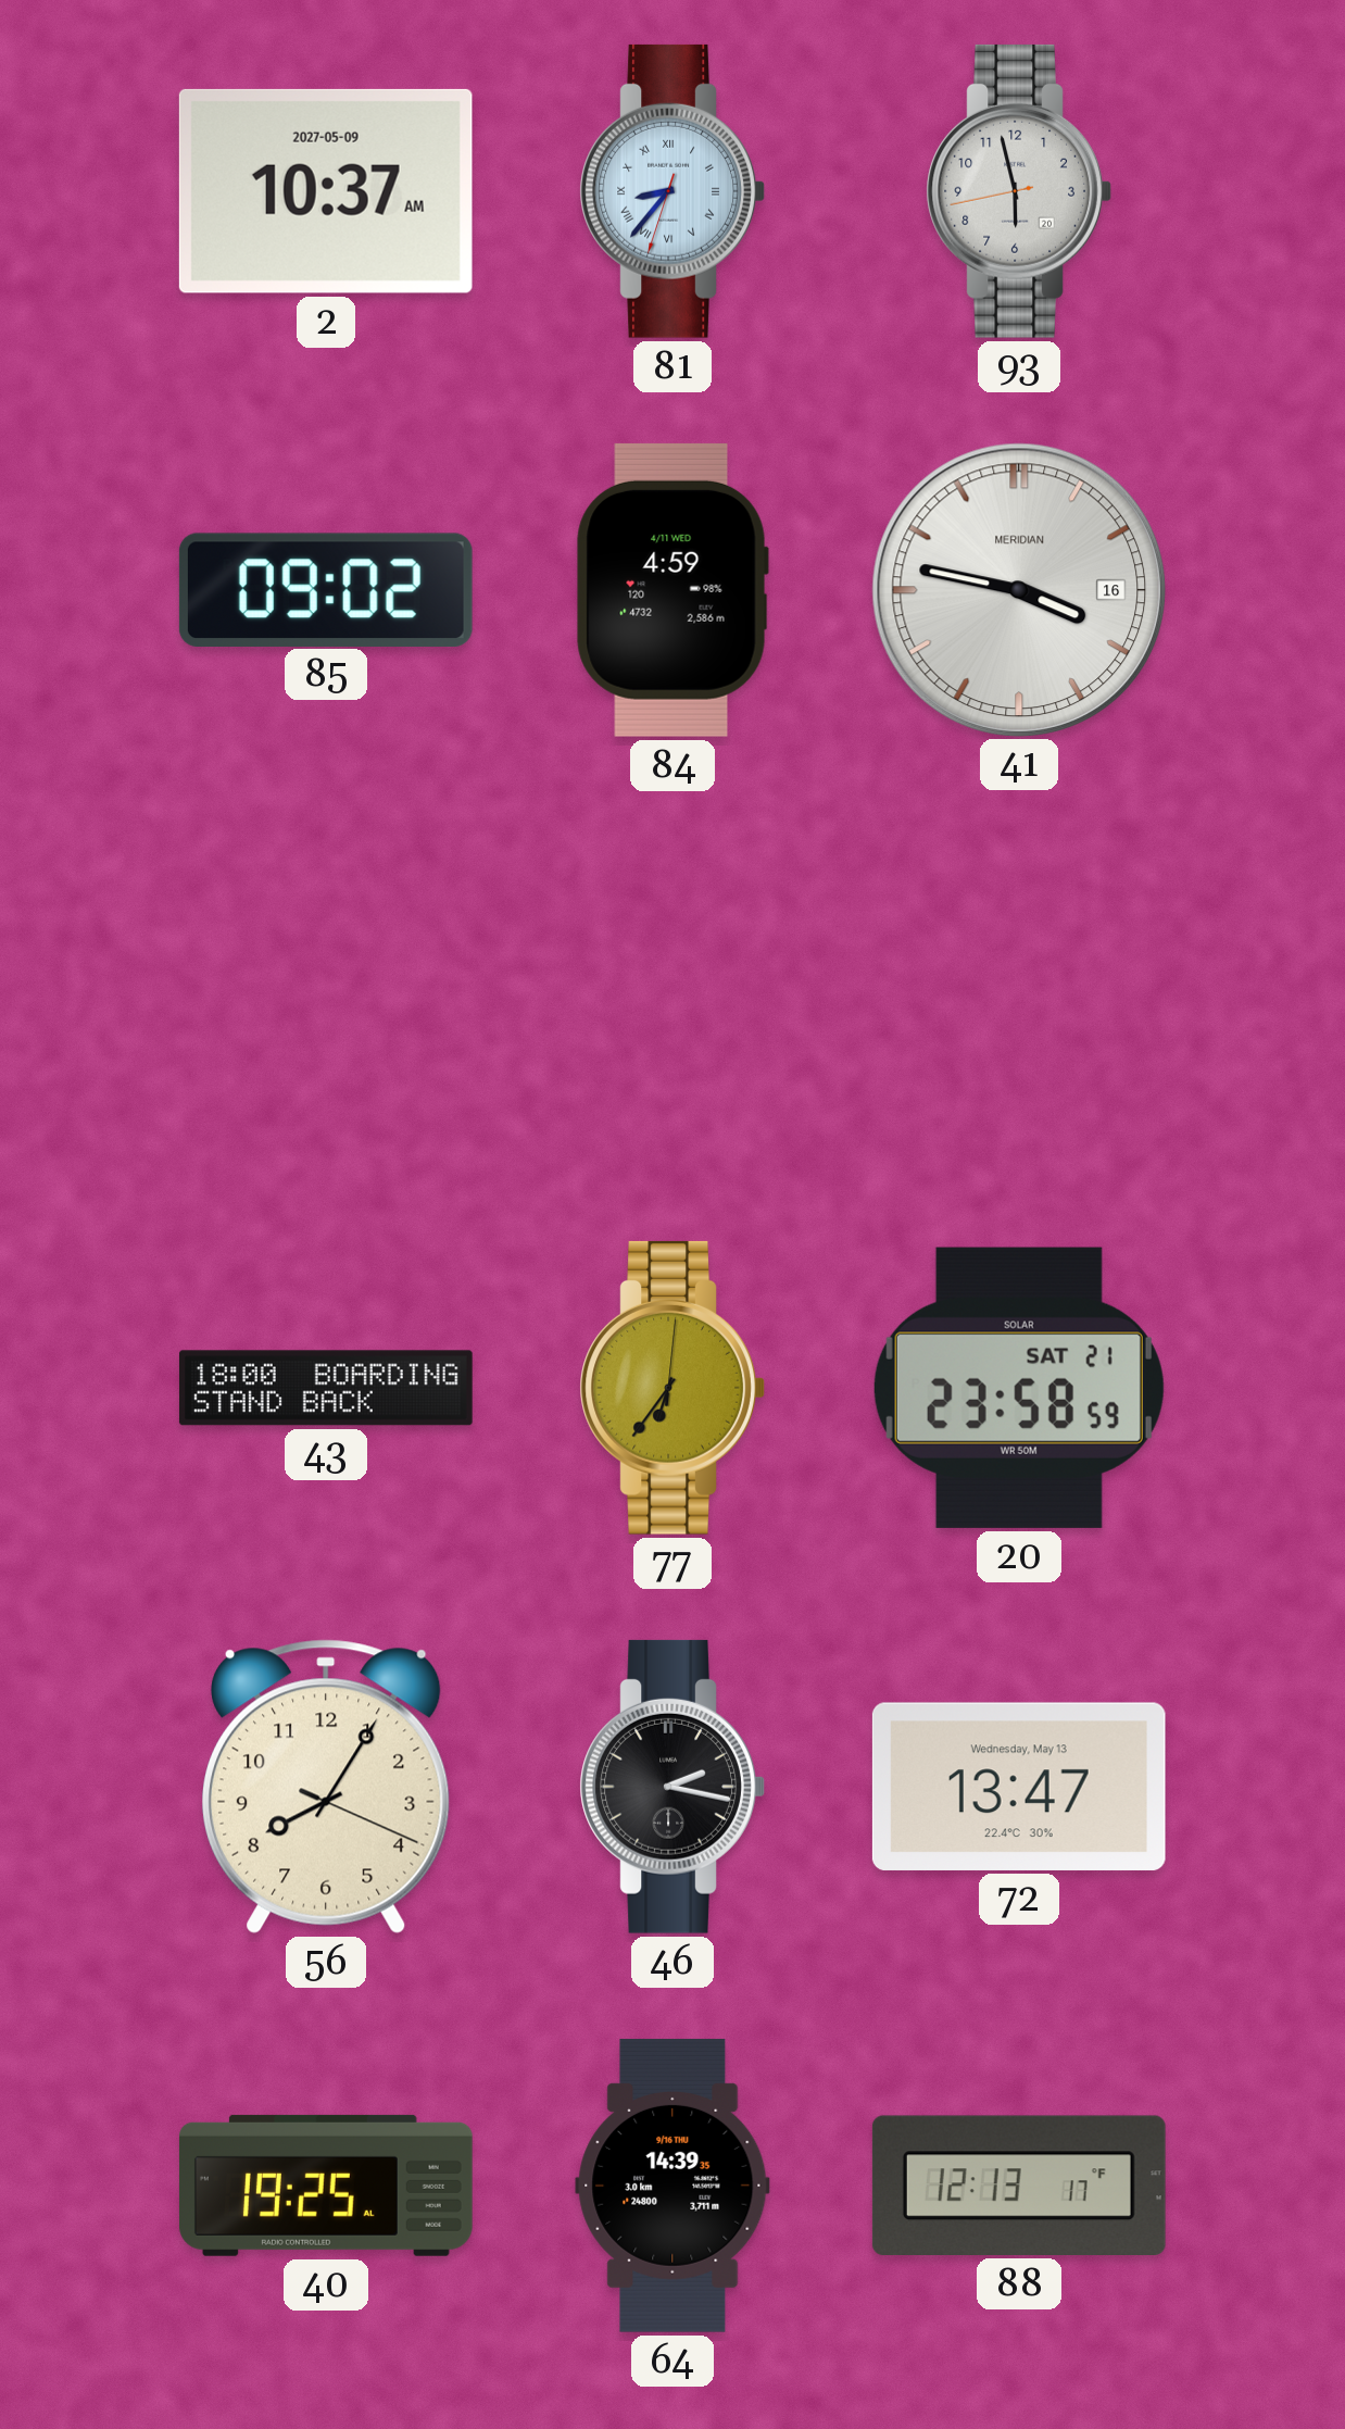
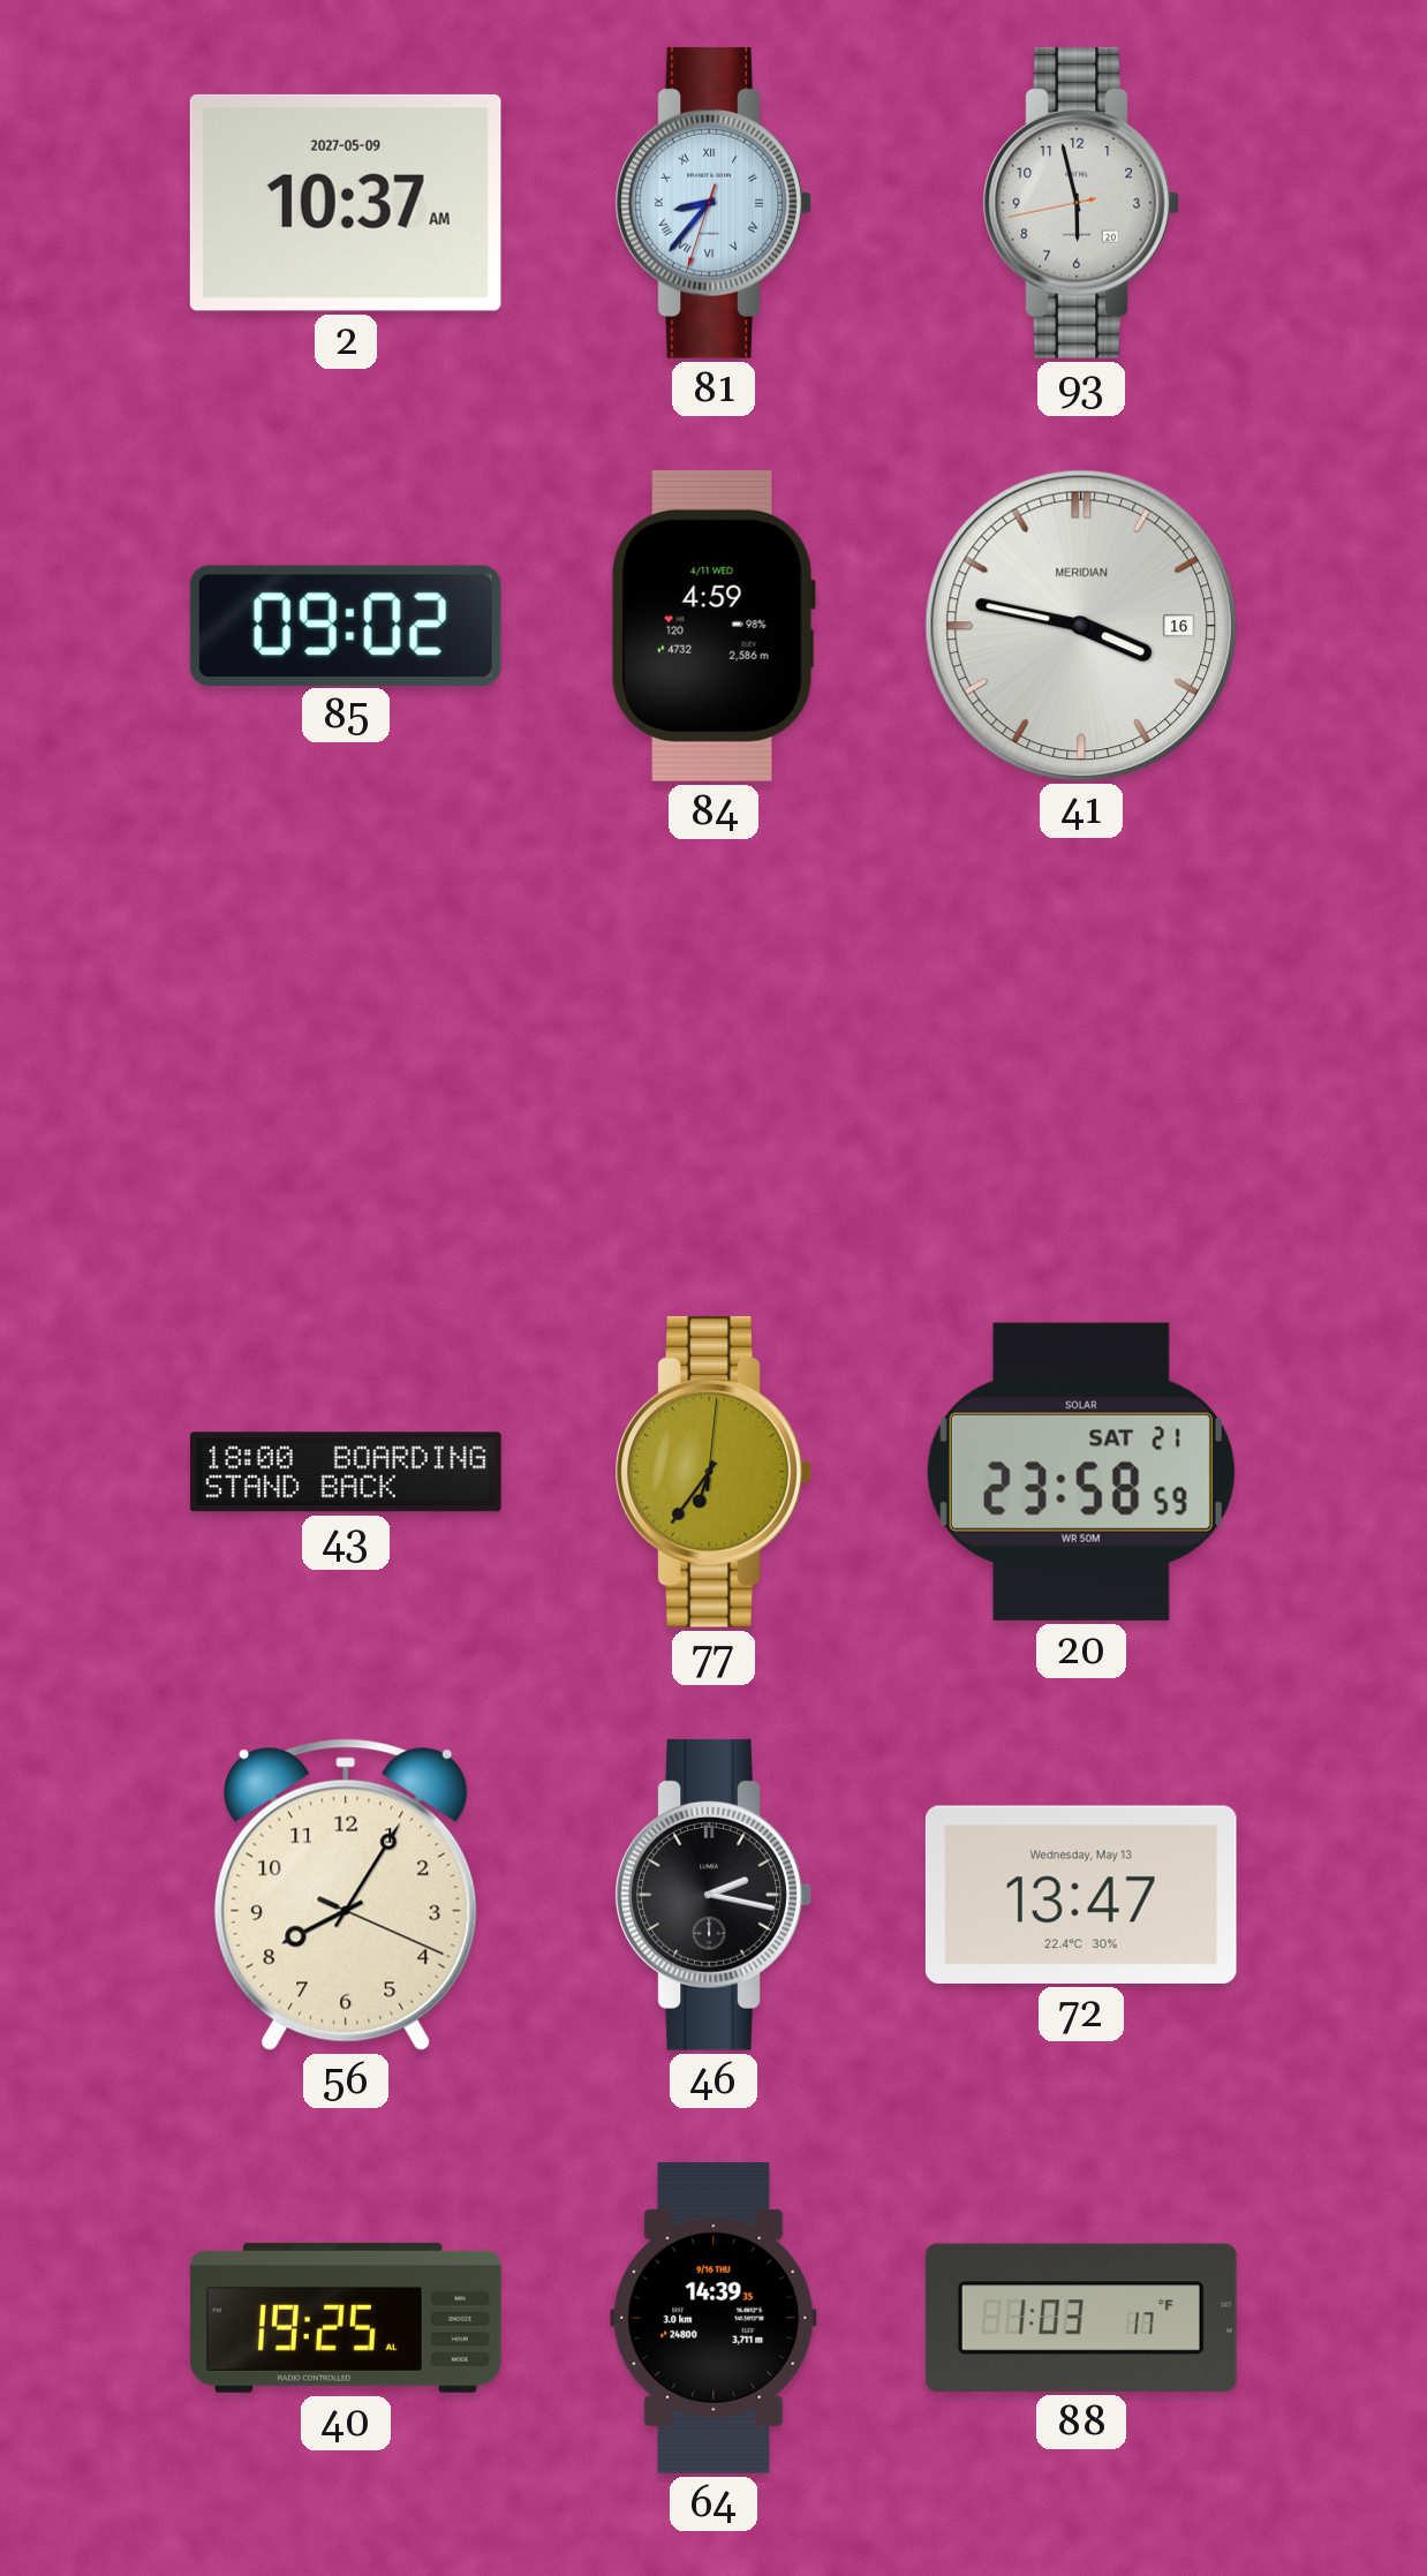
88: 12:13 -> 1:03
